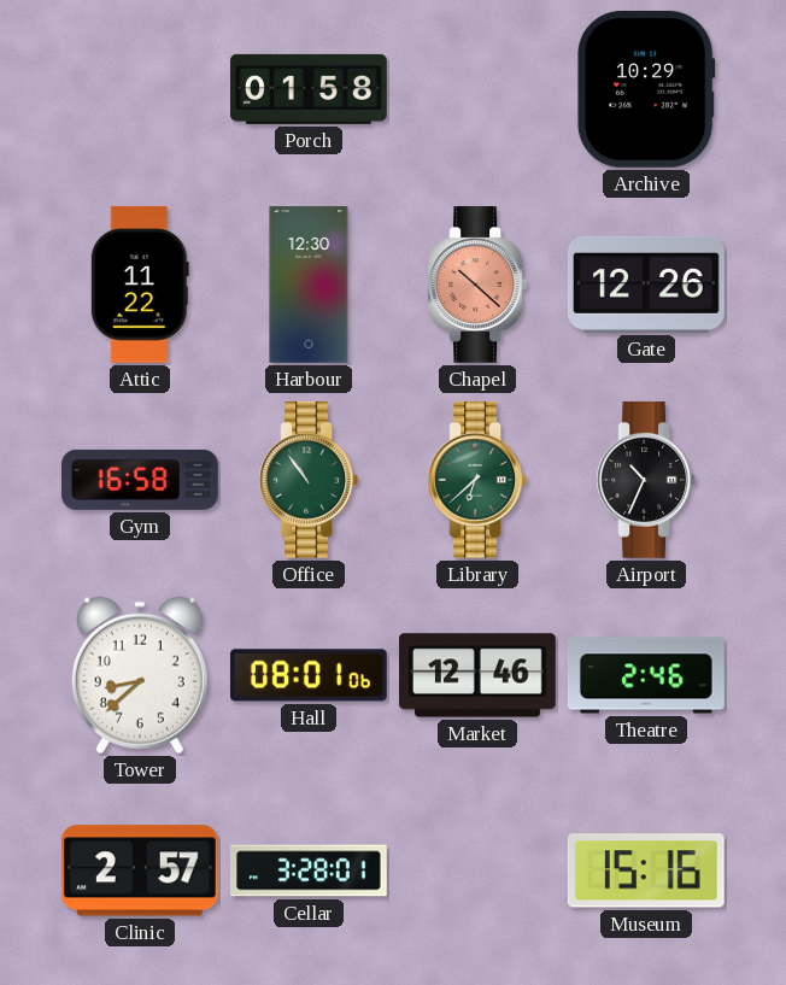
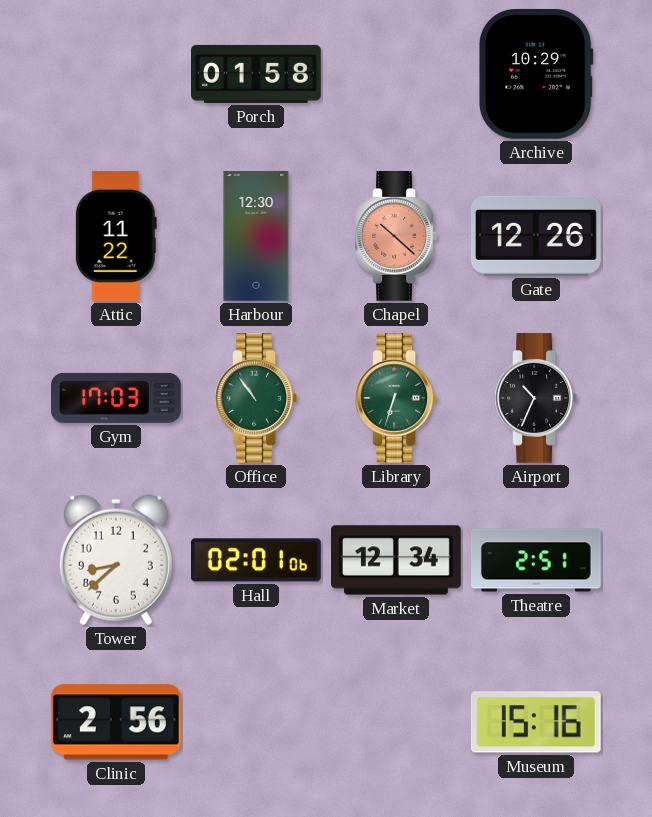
Gym: 16:58 -> 17:03
Library: 6:38 -> 6:33
Hall: 08:01 -> 02:01
Market: 12:46 -> 12:34
Theatre: 2:46 -> 2:51
Clinic: 2:57 -> 2:56
Cellar: 3:28 -> none
